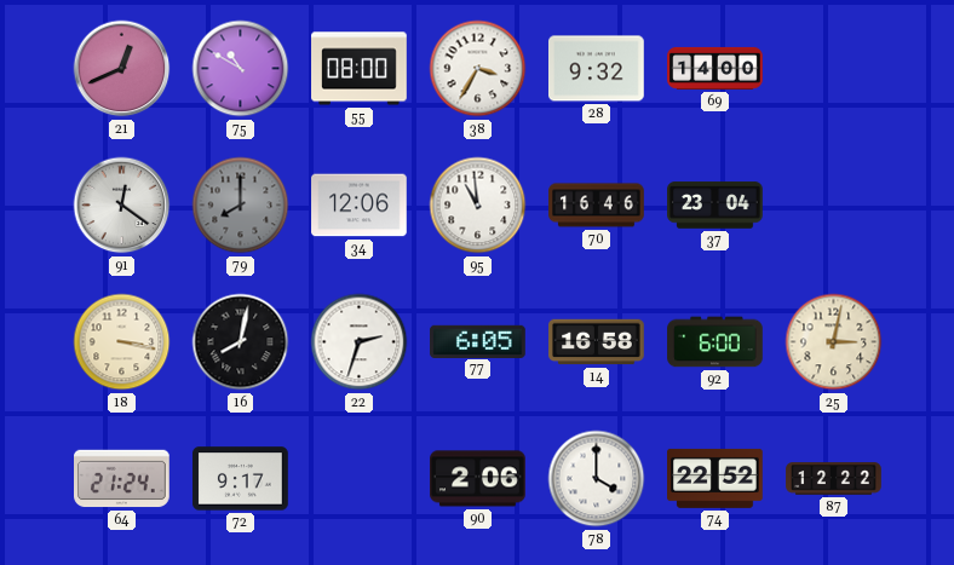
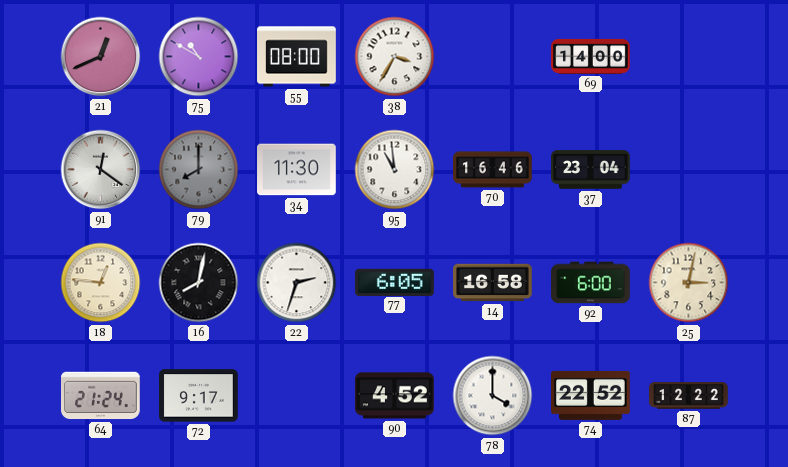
28: 9:32 -> none
34: 12:06 -> 11:30
18: 3:17 -> 12:46
90: 2:06 -> 4:52
